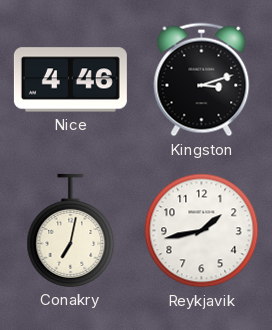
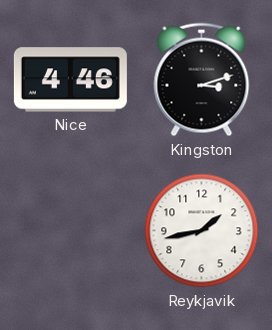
Conakry: 7:02 -> none
